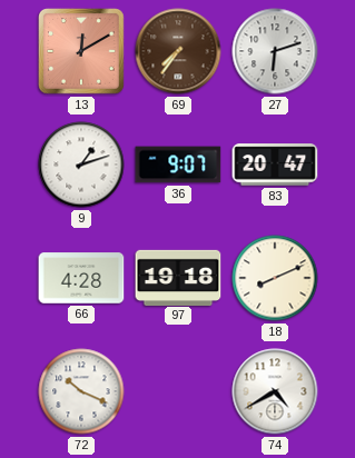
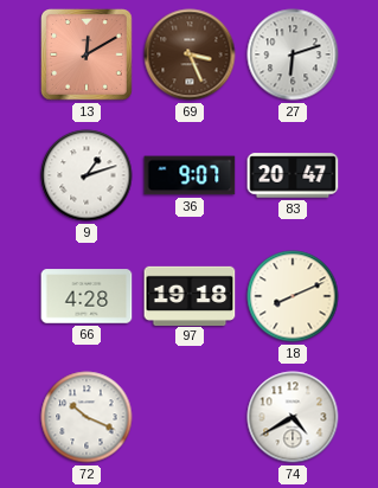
69: 7:36 -> 3:26
